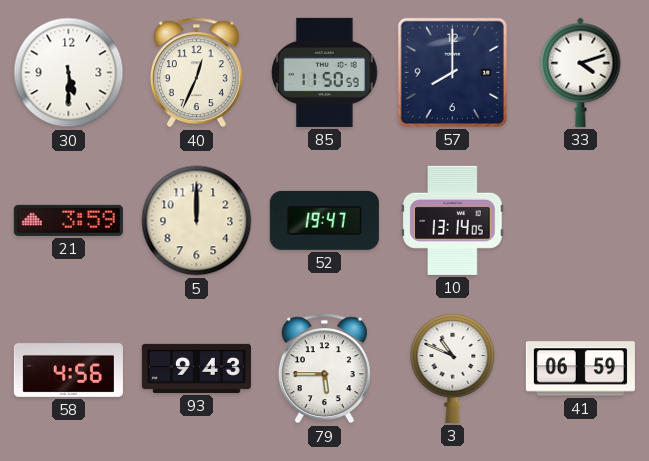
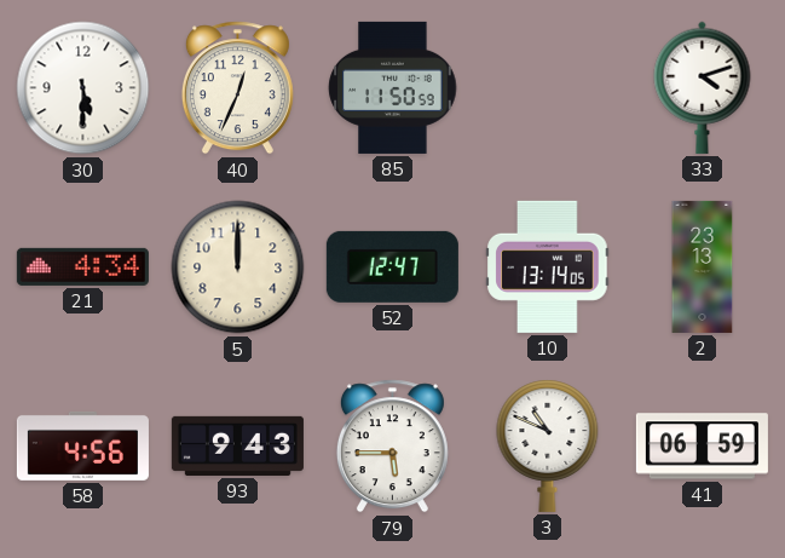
57: 8:00 -> none
21: 3:59 -> 4:34
52: 19:47 -> 12:47
2: none -> 23:13
